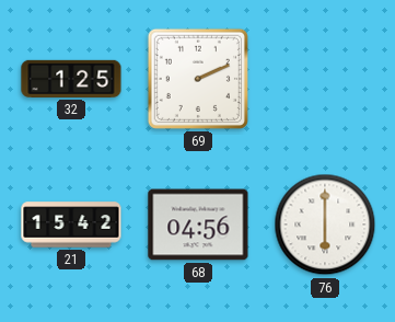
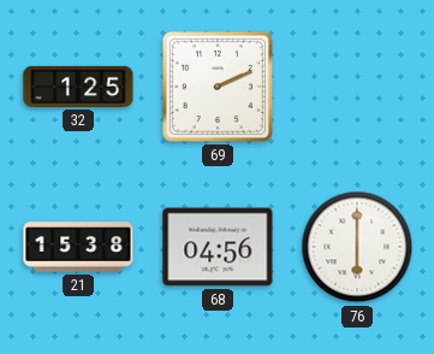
21: 15:42 -> 15:38
